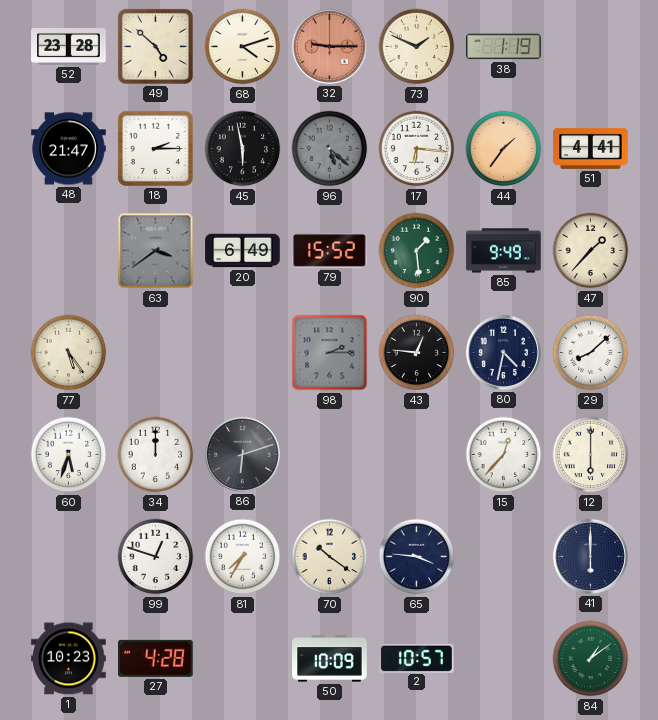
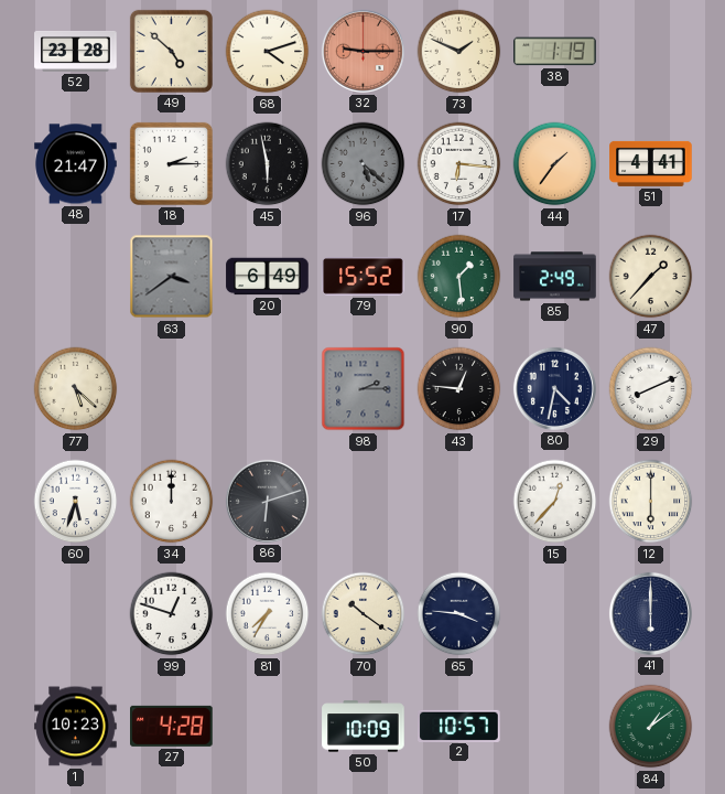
85: 9:49 -> 2:49
77: 5:24 -> 5:22
29: 8:08 -> 8:11
